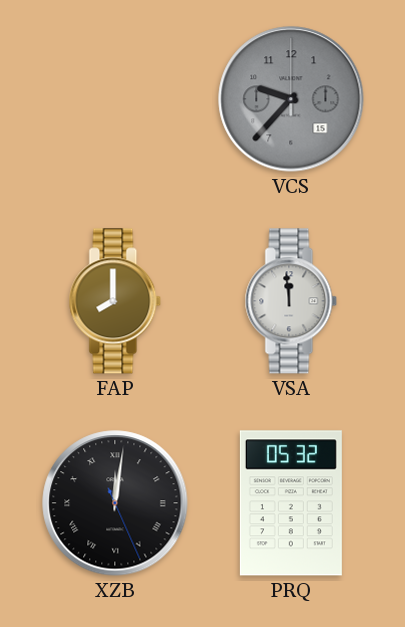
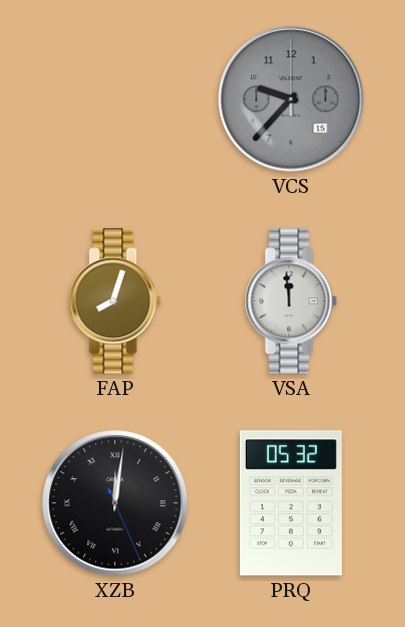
FAP: 8:00 -> 8:03
